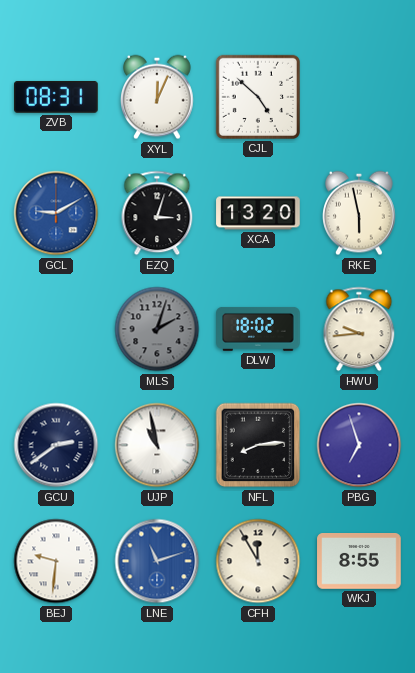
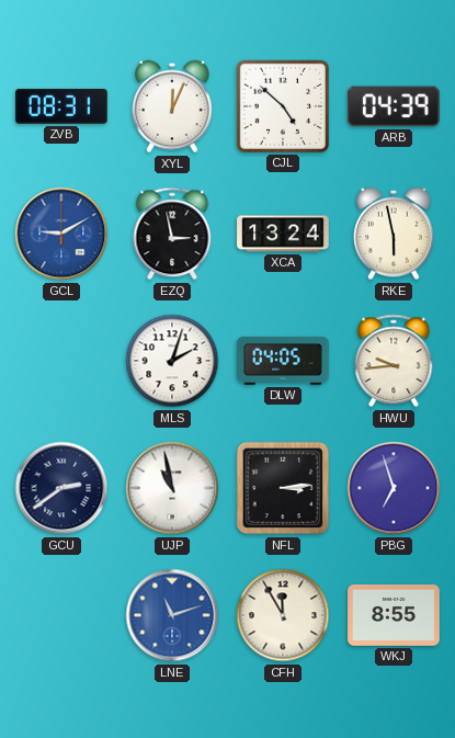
ARB: none -> 04:39
EZQ: 3:03 -> 2:58
XCA: 13:20 -> 13:24
MLS dial: grey -> white
DLW: 18:02 -> 04:05
NFL: 8:14 -> 3:14
BEJ: 9:31 -> none
